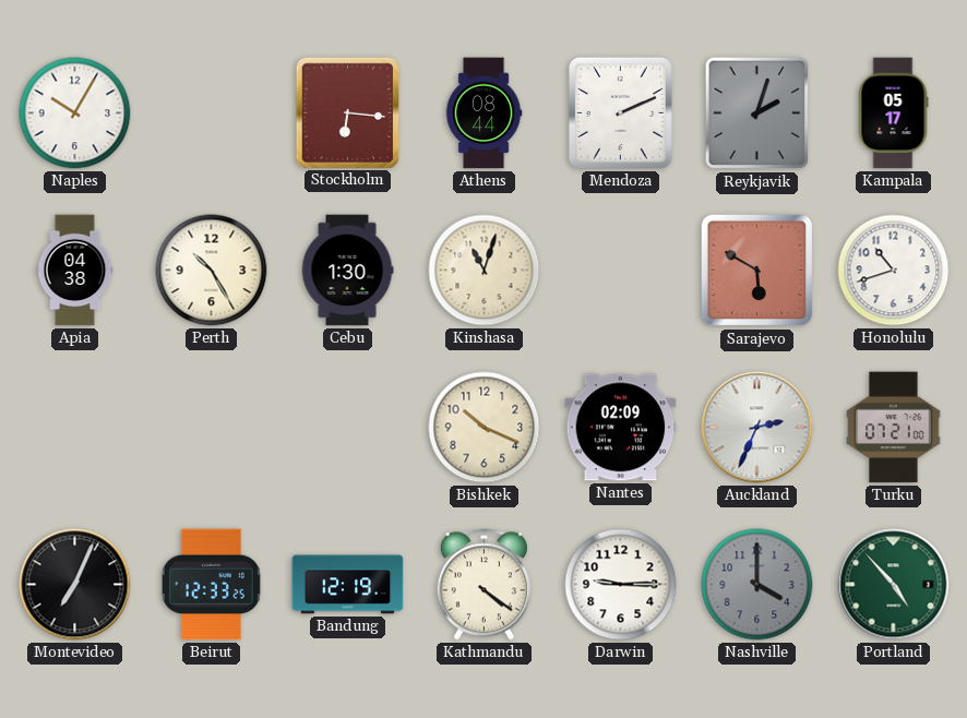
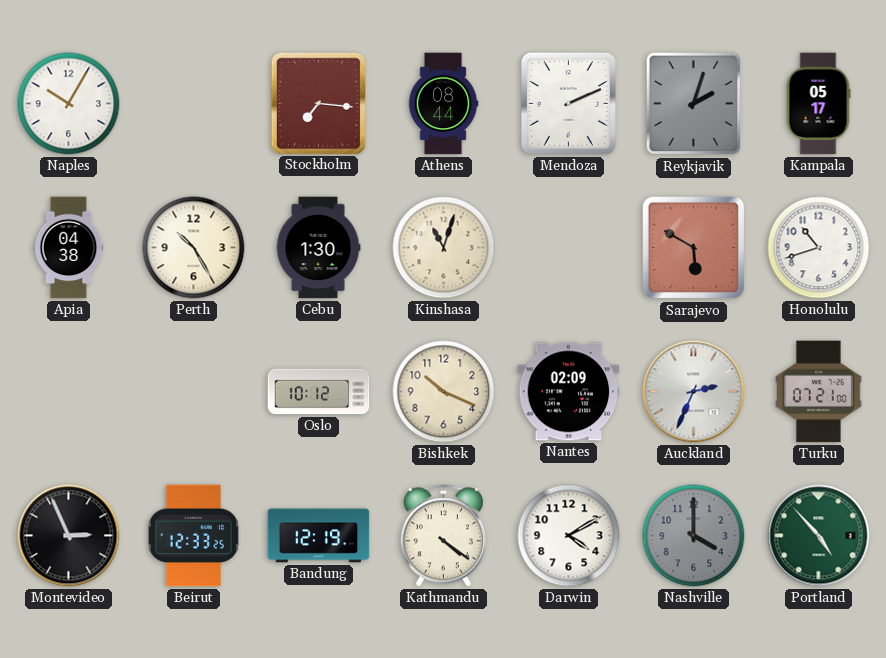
Stockholm: 6:16 -> 7:16
Oslo: none -> 10:12
Montevideo: 7:04 -> 2:56
Darwin: 9:15 -> 4:10
